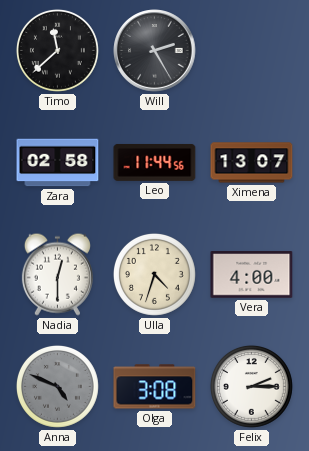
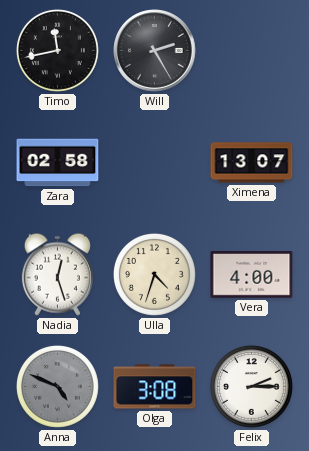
Timo: 11:38 -> 11:43
Leo: 11:44 -> none
Nadia: 12:30 -> 12:27
